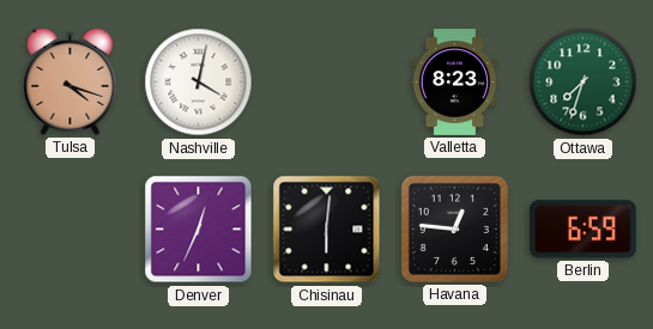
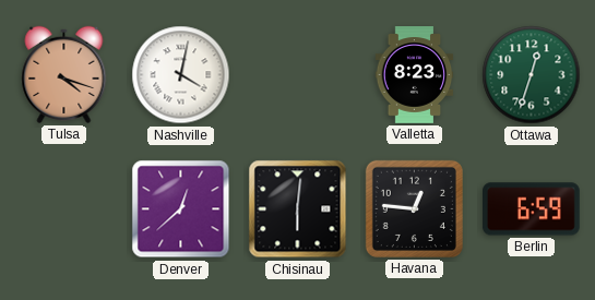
Ottawa: 7:33 -> 12:33
Denver: 12:34 -> 12:38
